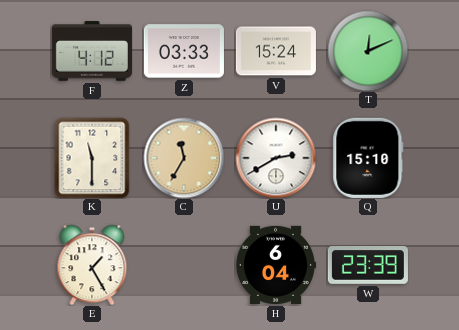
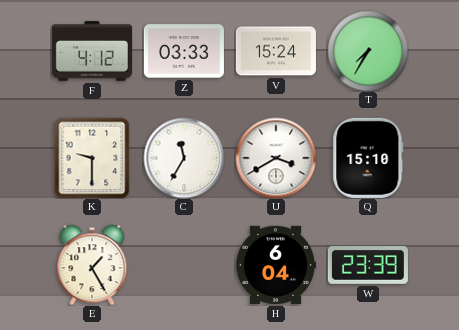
T: 12:11 -> 7:35
K: 11:30 -> 9:30
C dial: champagne -> white
U: 2:40 -> 3:40
